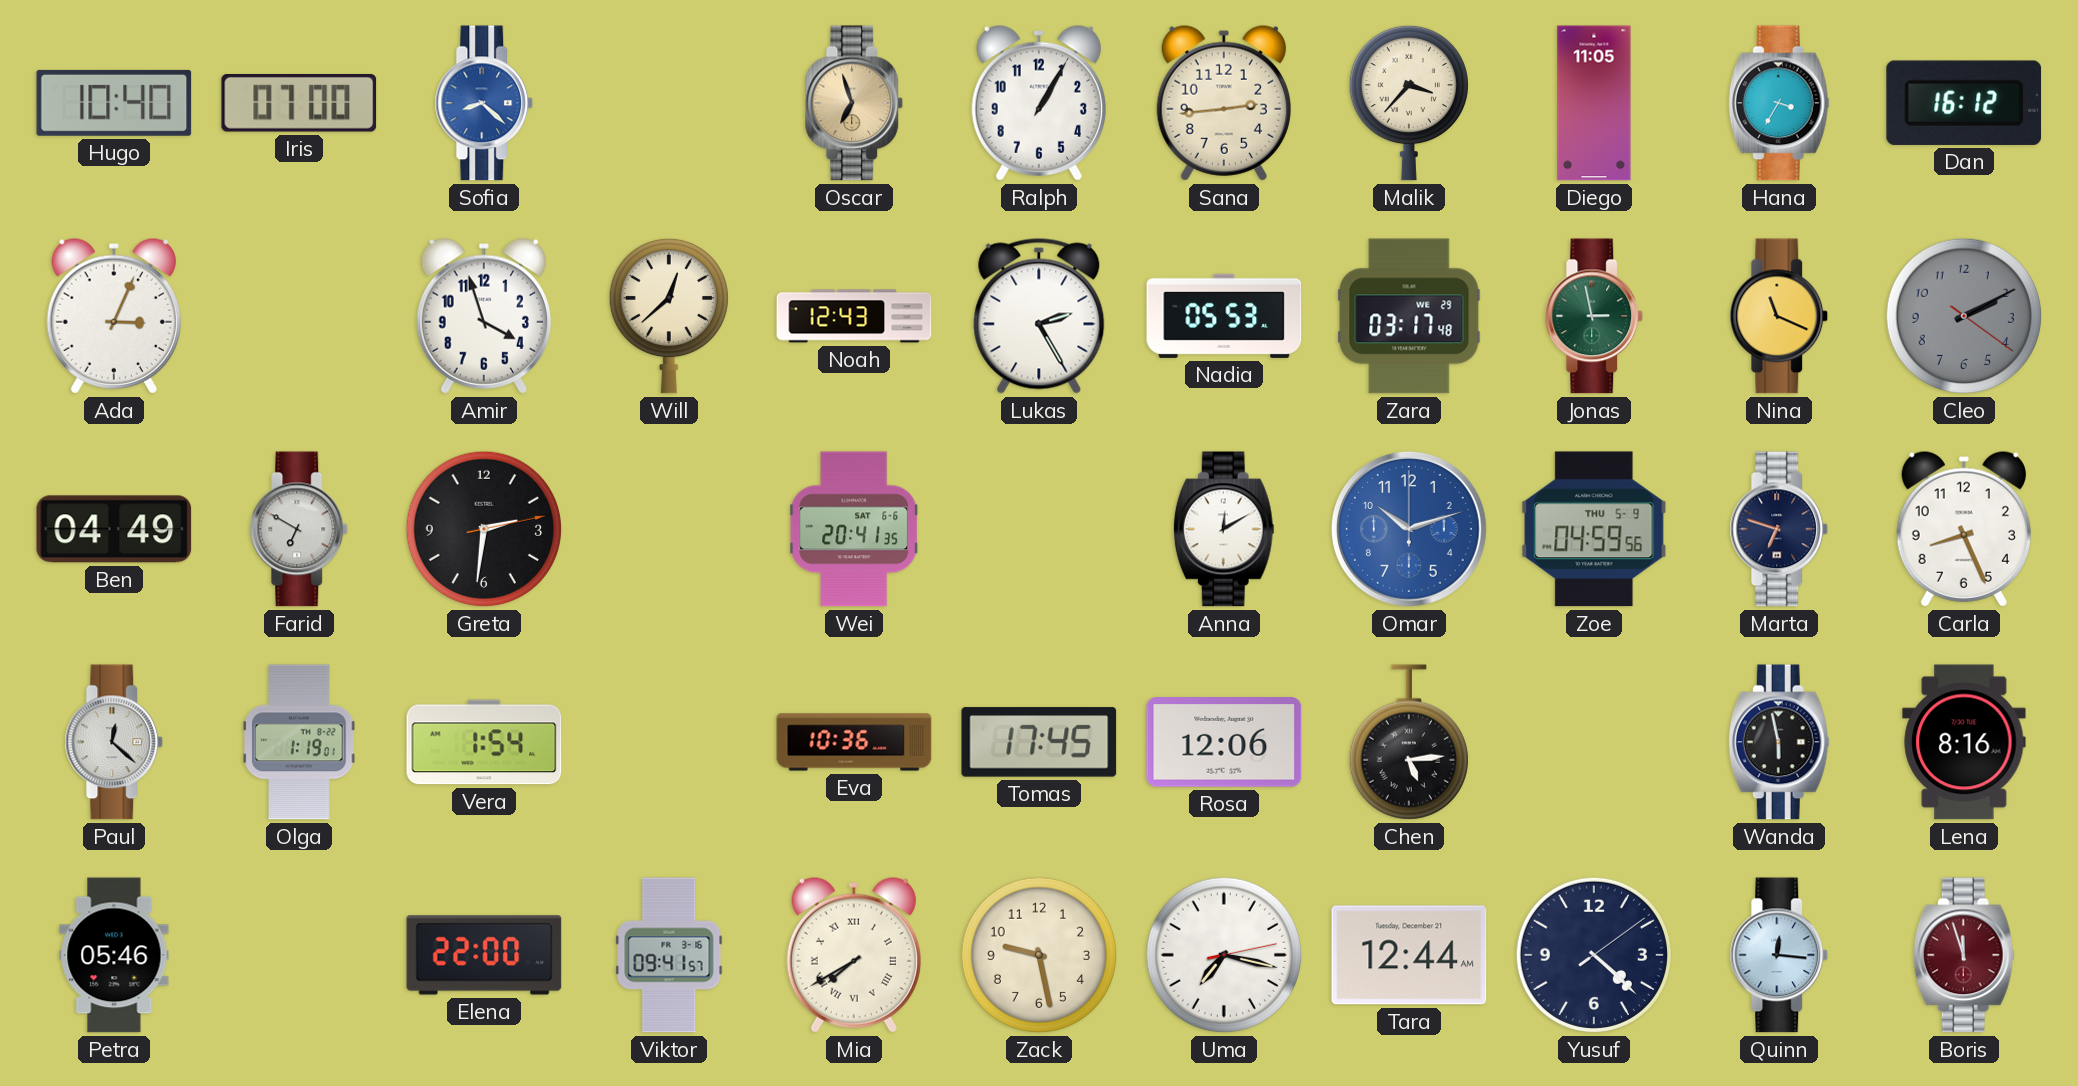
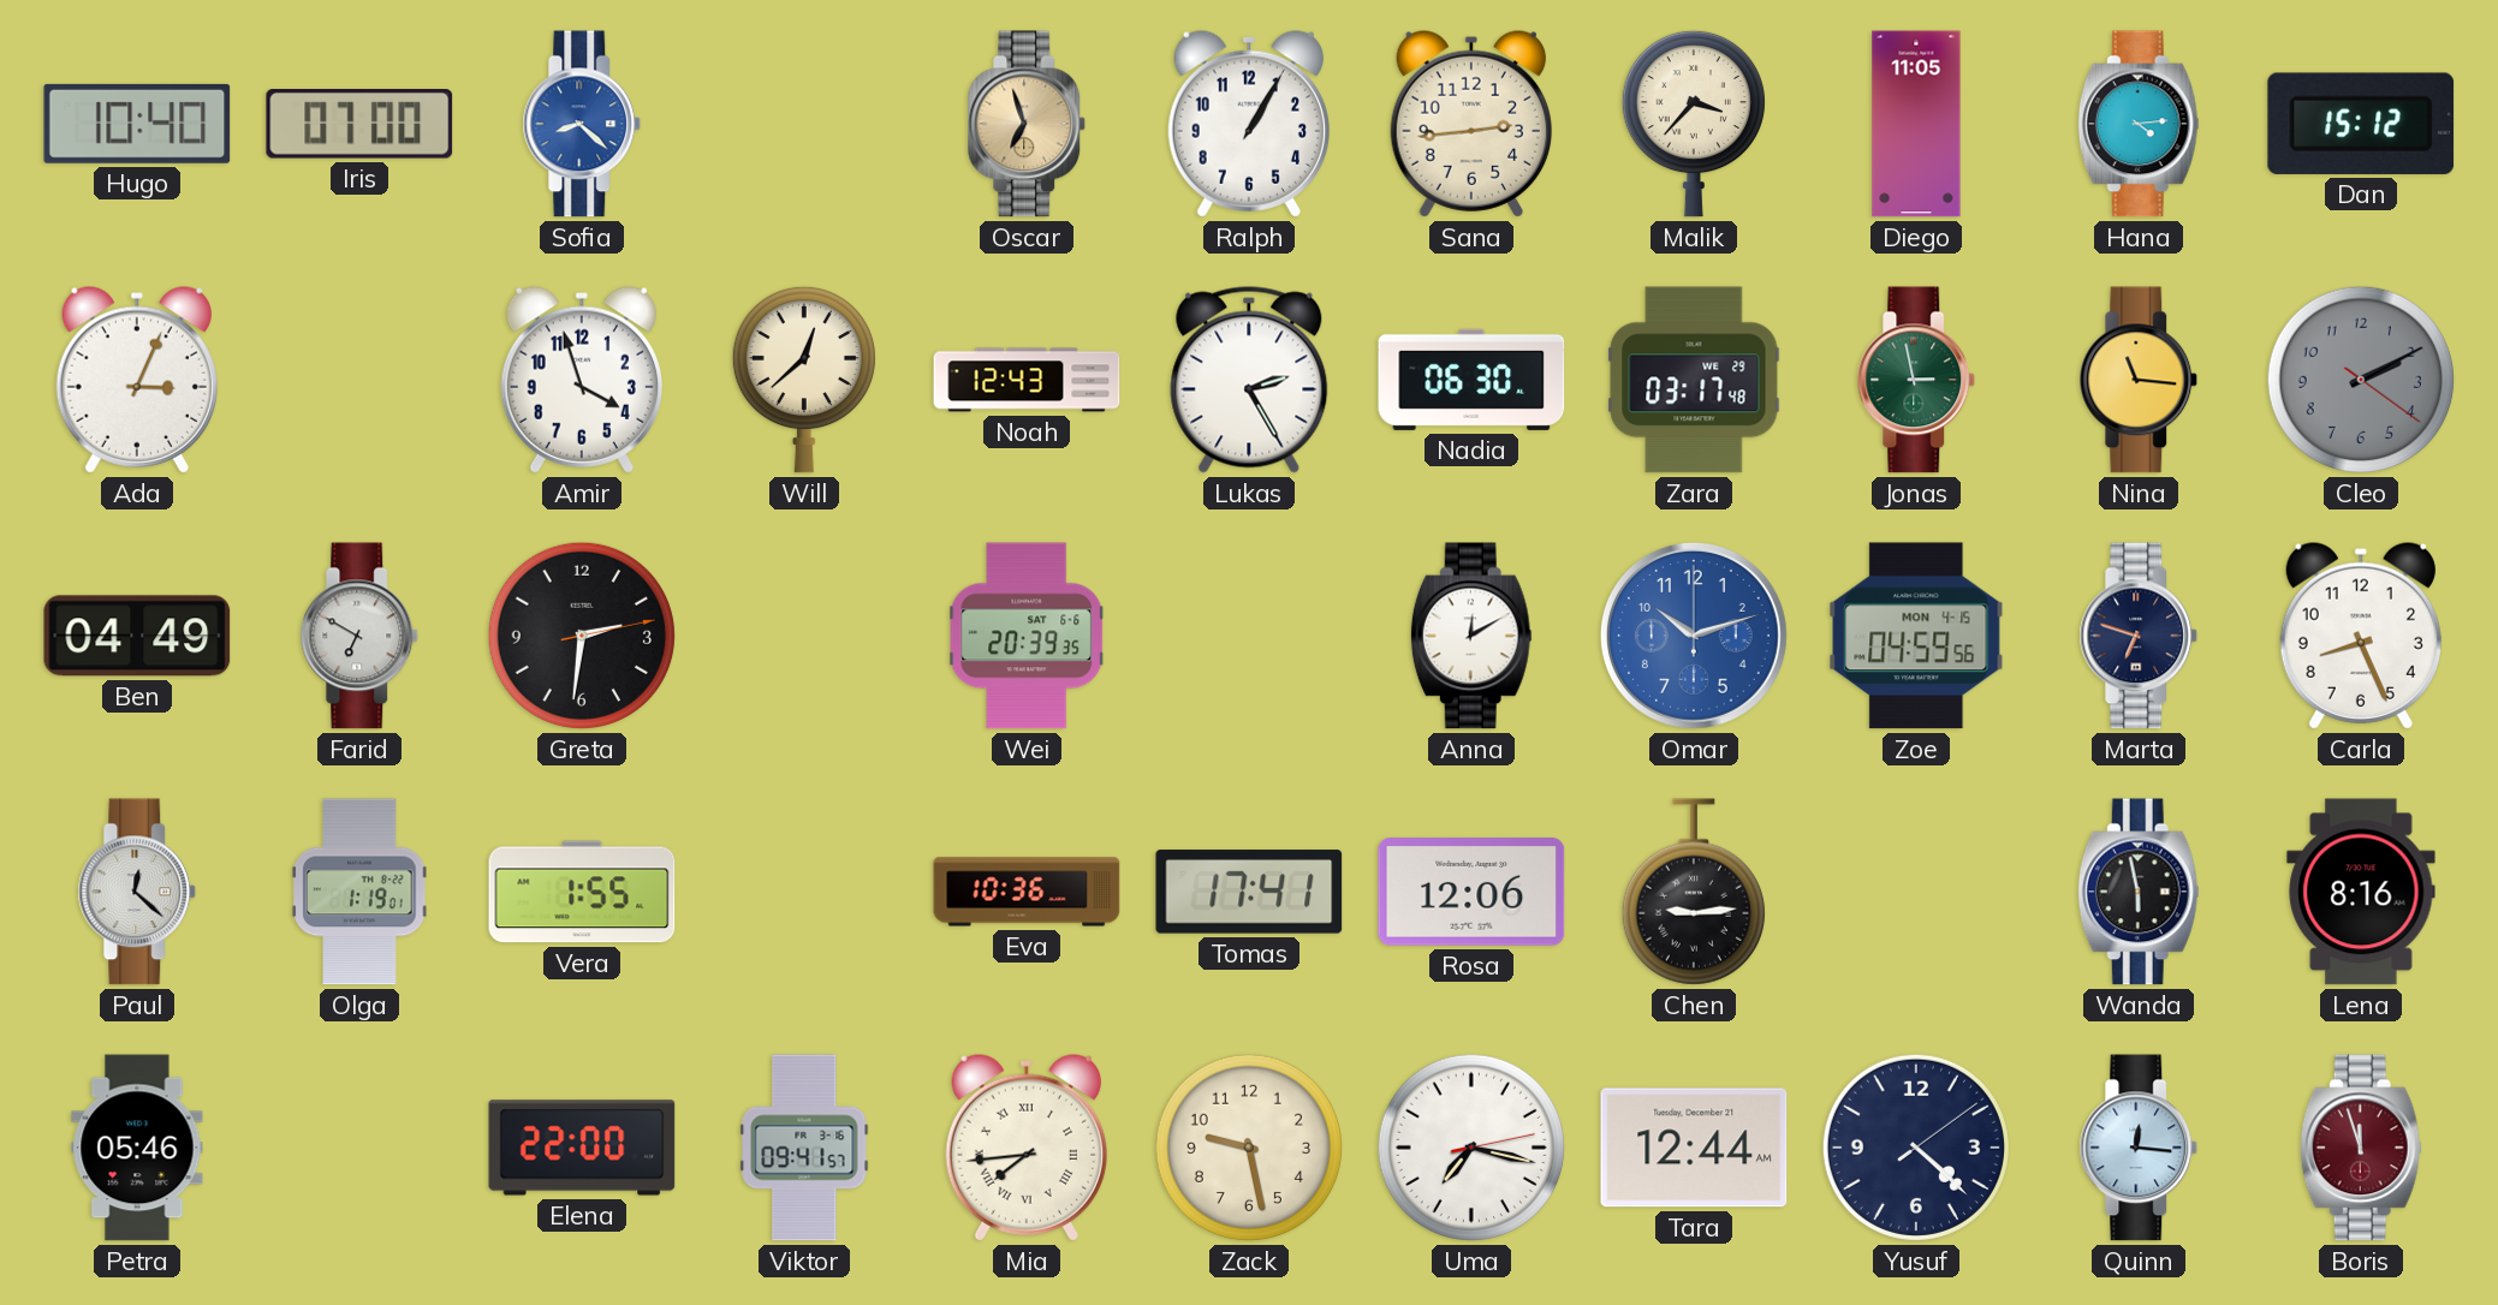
Hana: 3:35 -> 4:14
Dan: 16:12 -> 15:12
Nadia: 05:53 -> 06:30
Nina: 11:19 -> 11:16
Wei: 20:41 -> 20:39
Zoe date: THU 5-9 -> MON 4-15
Vera: 1:54 -> 1:55
Tomas: 17:45 -> 17:41
Chen: 5:14 -> 9:14
Mia: 7:40 -> 7:44
